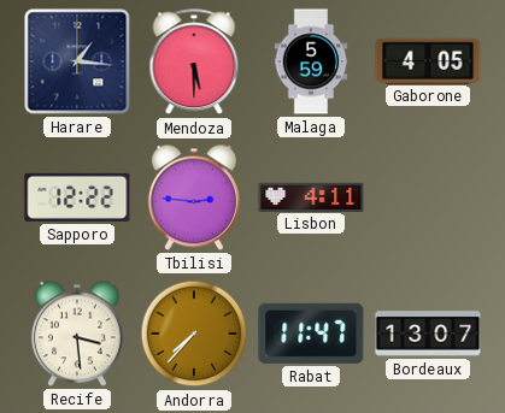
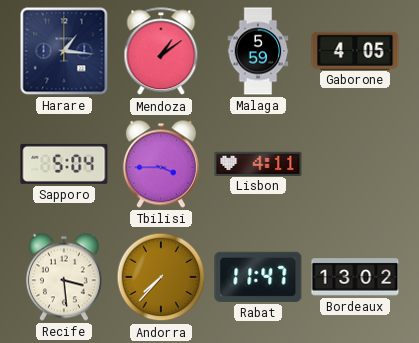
Mendoza: 5:30 -> 1:09
Sapporo: 12:22 -> 5:04
Tbilisi: 2:46 -> 3:45
Bordeaux: 13:07 -> 13:02
